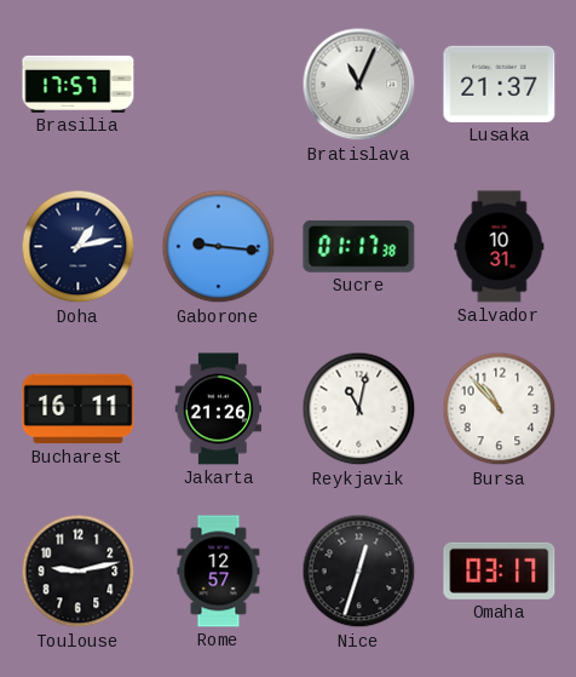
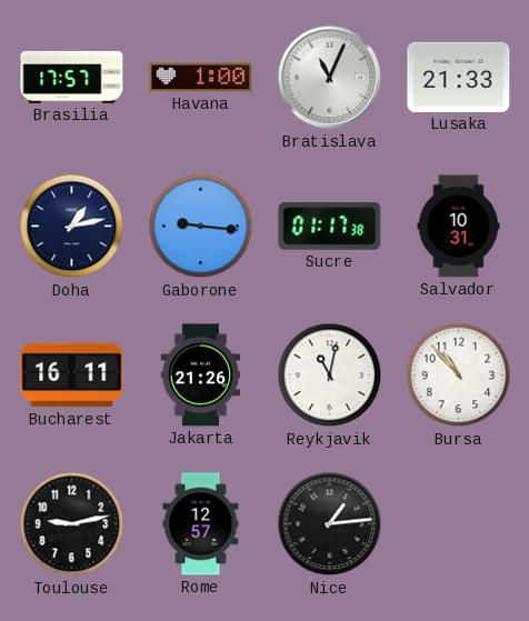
Havana: none -> 1:00
Lusaka: 21:37 -> 21:33
Nice: 12:33 -> 1:14
Omaha: 03:17 -> none
